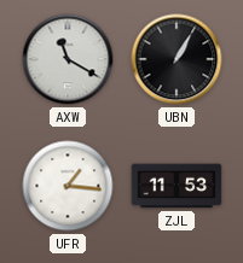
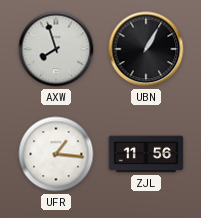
AXW: 11:20 -> 7:57
ZJL: 11:53 -> 11:56
